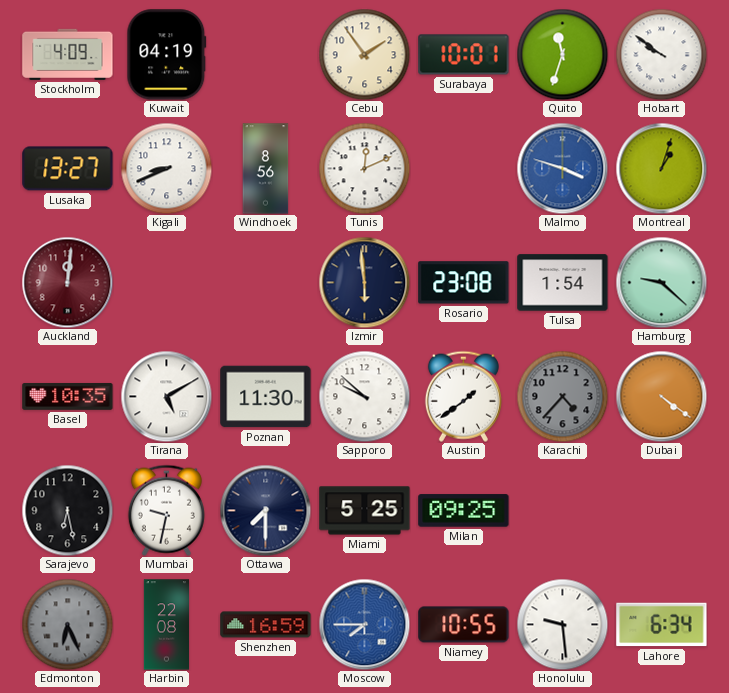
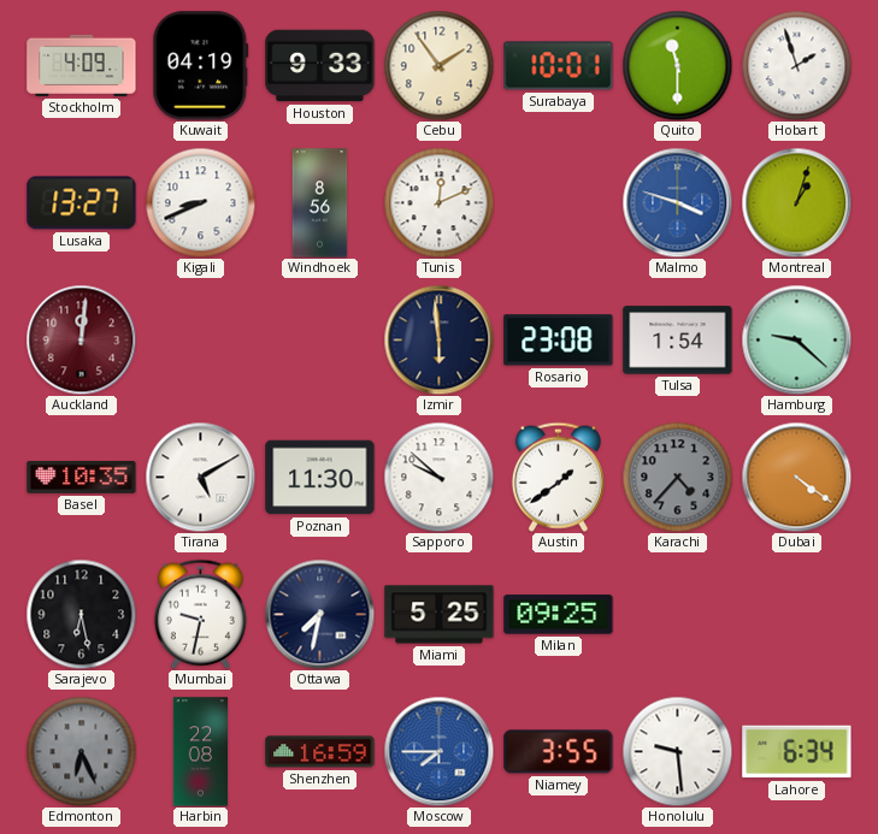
Houston: none -> 9:33
Quito: 11:33 -> 11:30
Hobart: 9:51 -> 1:57
Ottawa: 7:30 -> 7:32
Niamey: 10:55 -> 3:55
